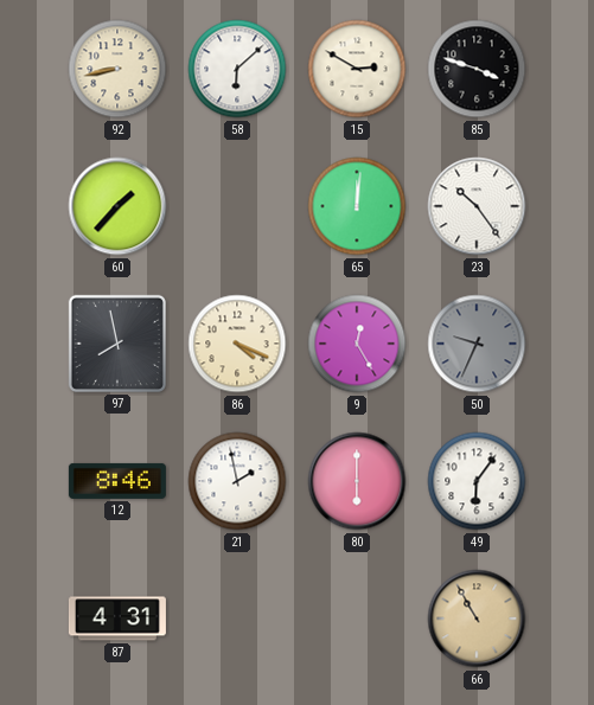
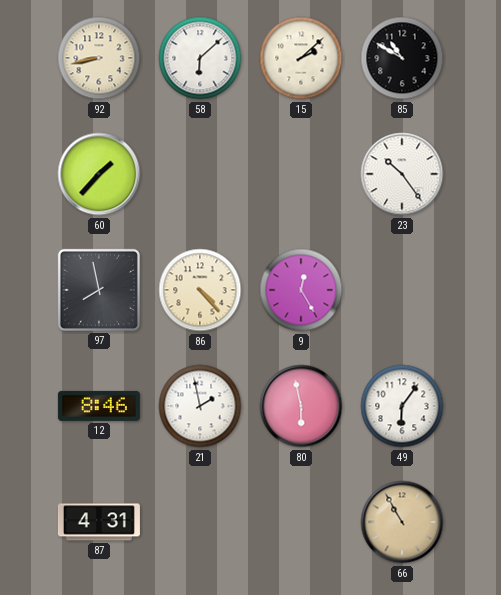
15: 2:50 -> 2:08
85: 3:48 -> 10:50
65: 12:01 -> none
86: 4:19 -> 4:23
50: 9:34 -> none
80: 6:00 -> 5:58
